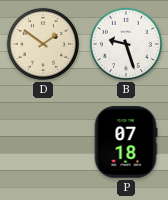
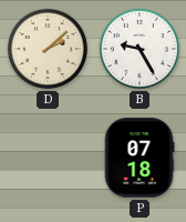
D: 1:51 -> 2:08
B: 9:27 -> 9:25
